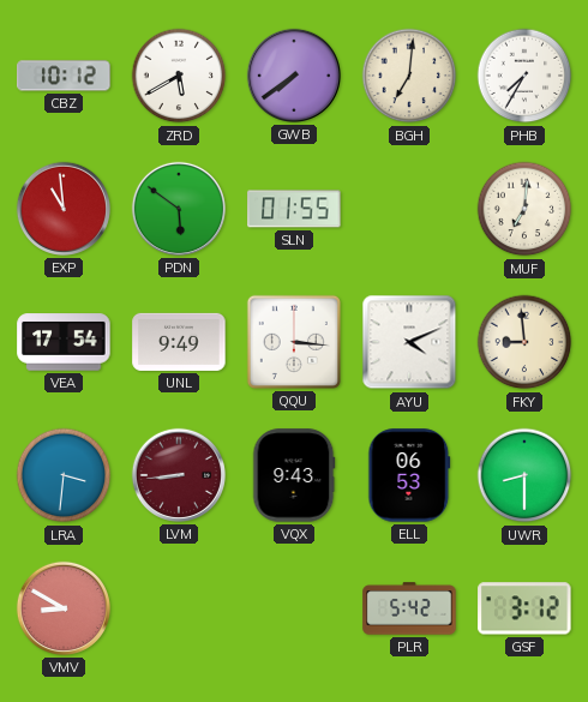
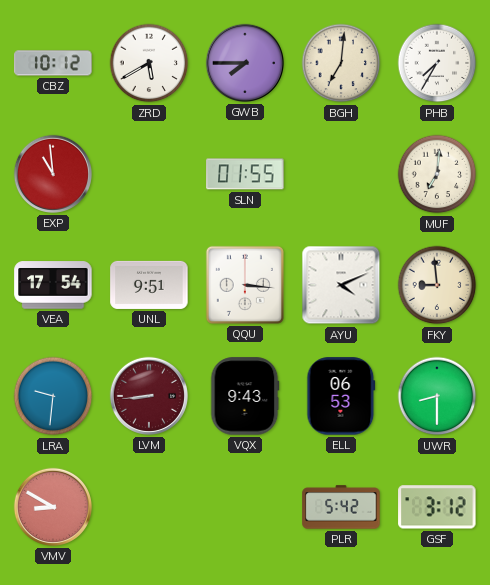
GWB: 7:39 -> 7:45
PDN: 5:51 -> none
UNL: 9:49 -> 9:51
LRA: 3:31 -> 9:31
